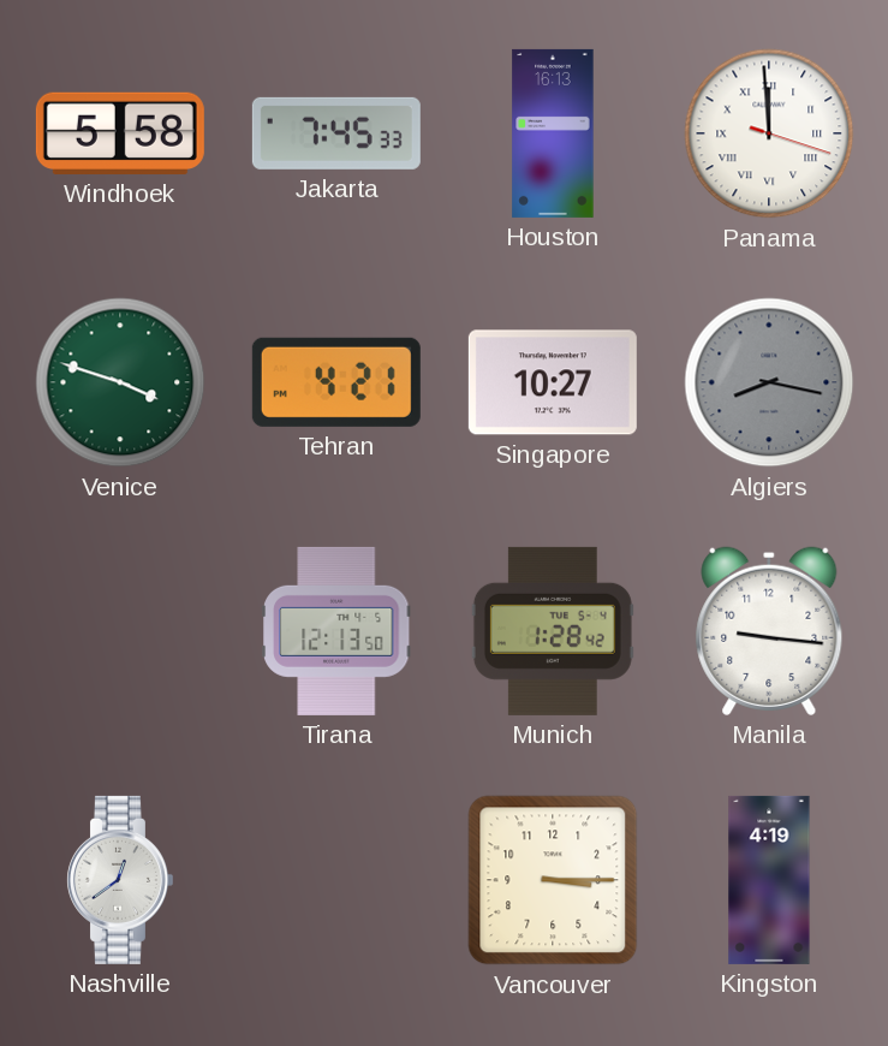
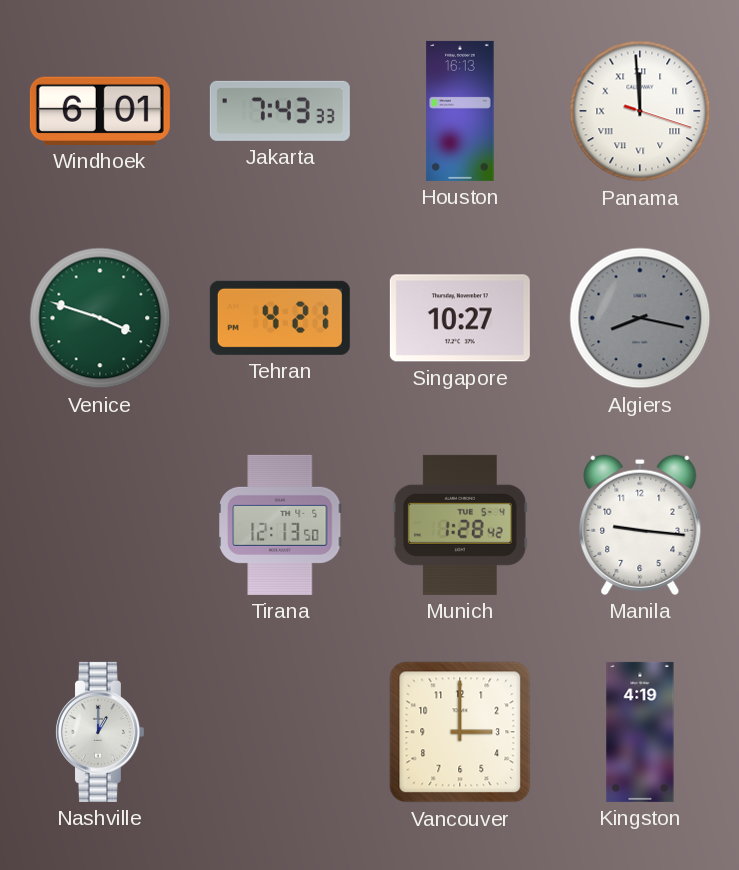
Windhoek: 5:58 -> 6:01
Jakarta: 7:45 -> 7:43
Nashville: 12:39 -> 1:00
Vancouver: 3:15 -> 3:00
